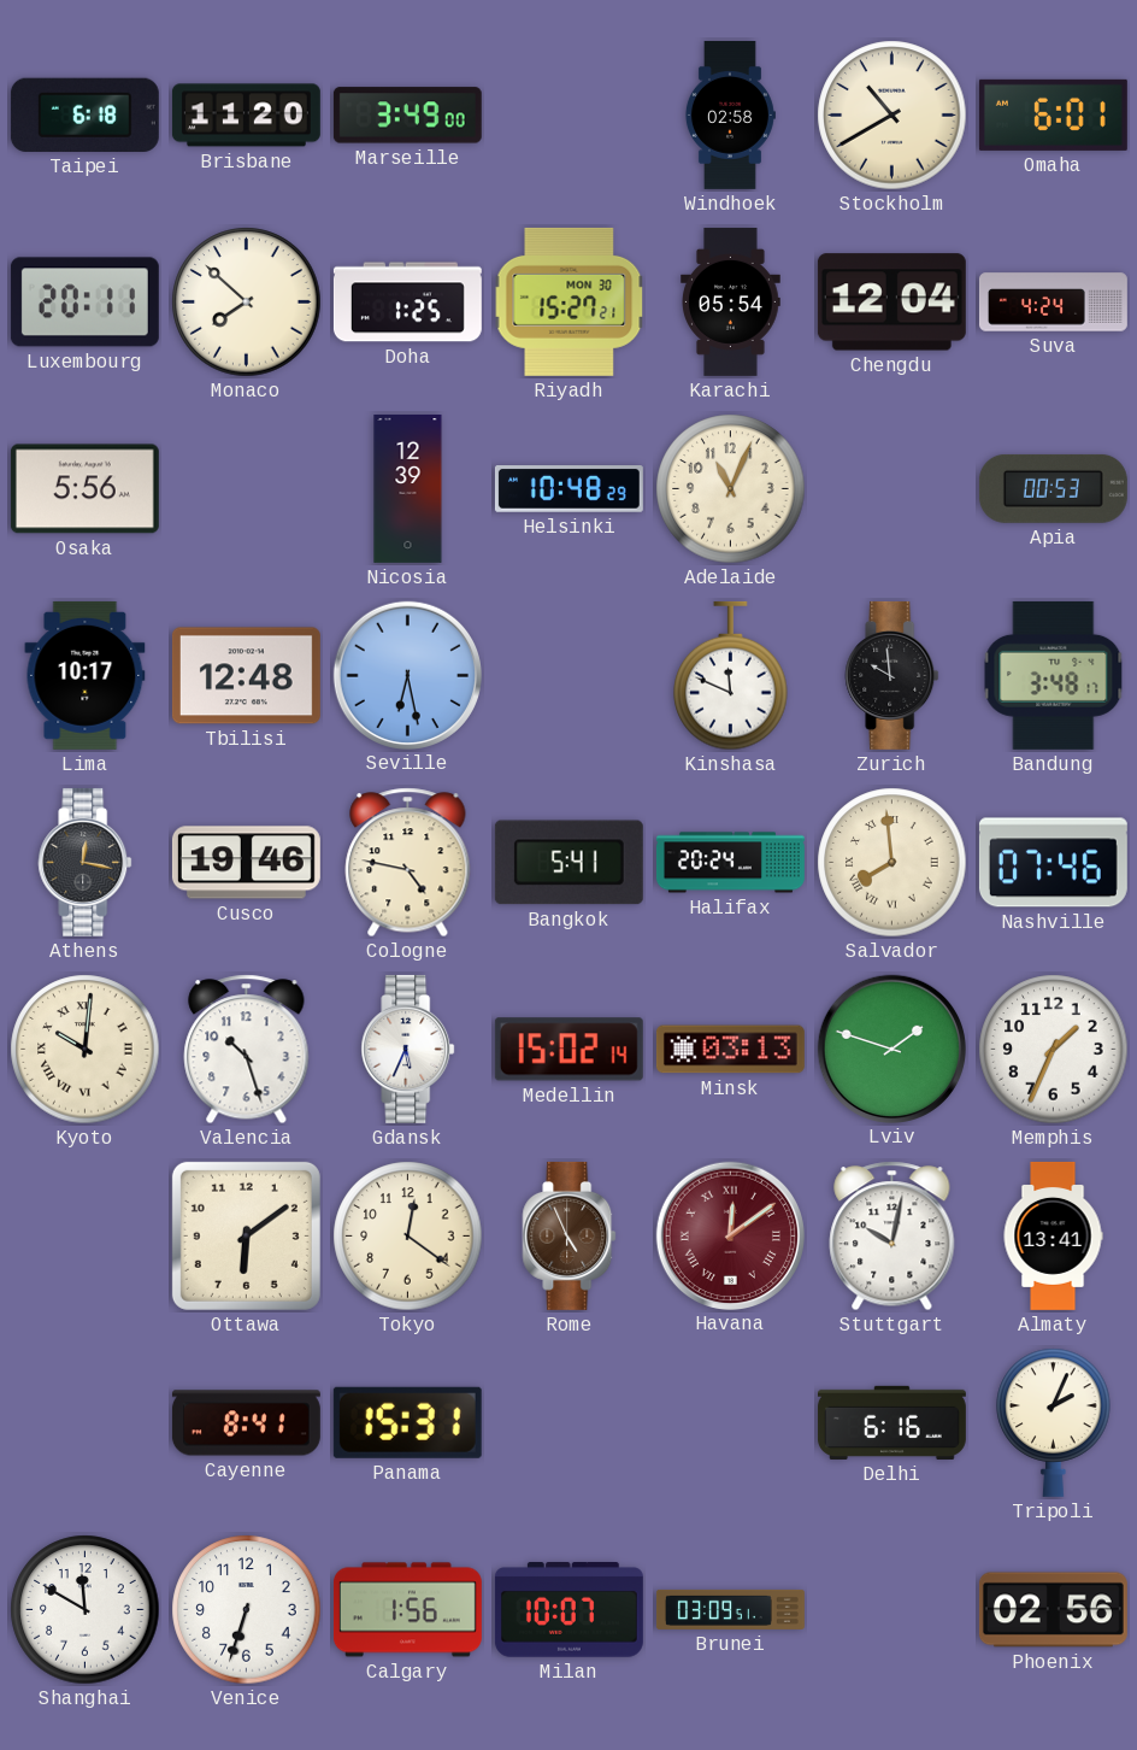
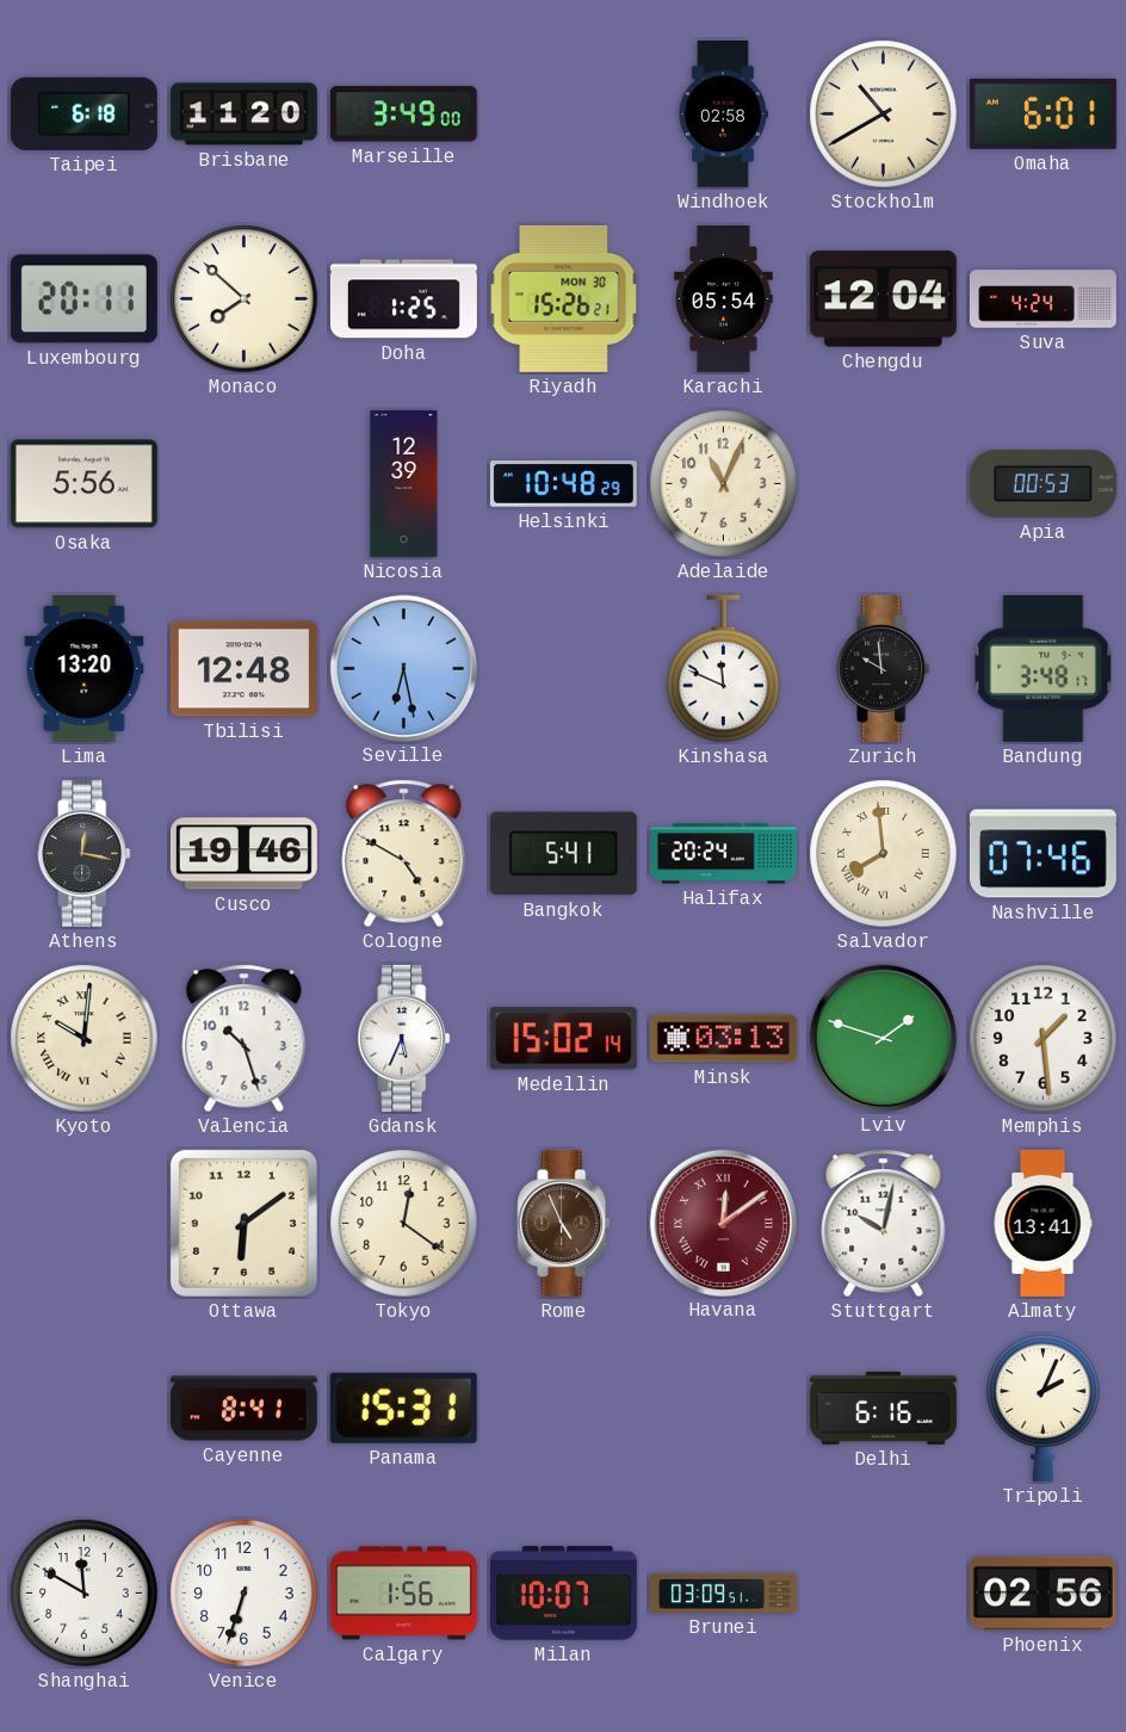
Riyadh: 15:27 -> 15:26
Lima: 10:17 -> 13:20
Cologne: 4:47 -> 4:50
Memphis: 1:34 -> 1:29
